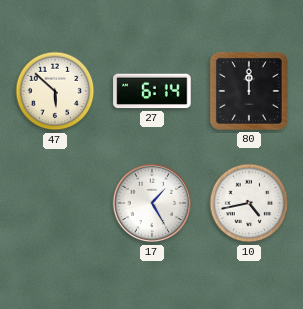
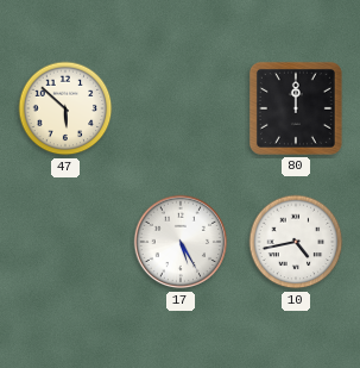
27: 6:14 -> none
17: 1:25 -> 5:25
